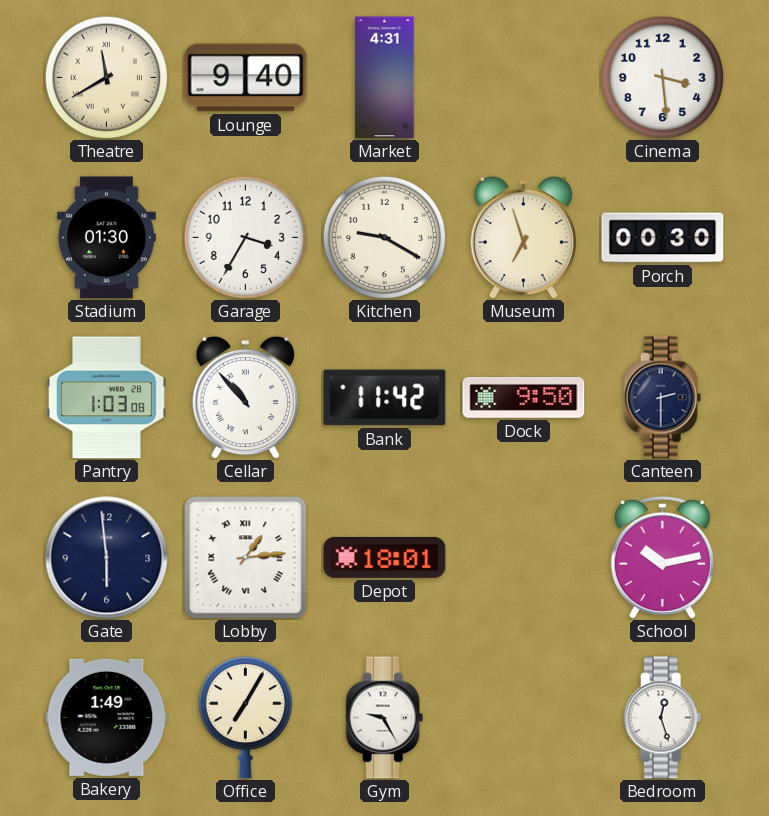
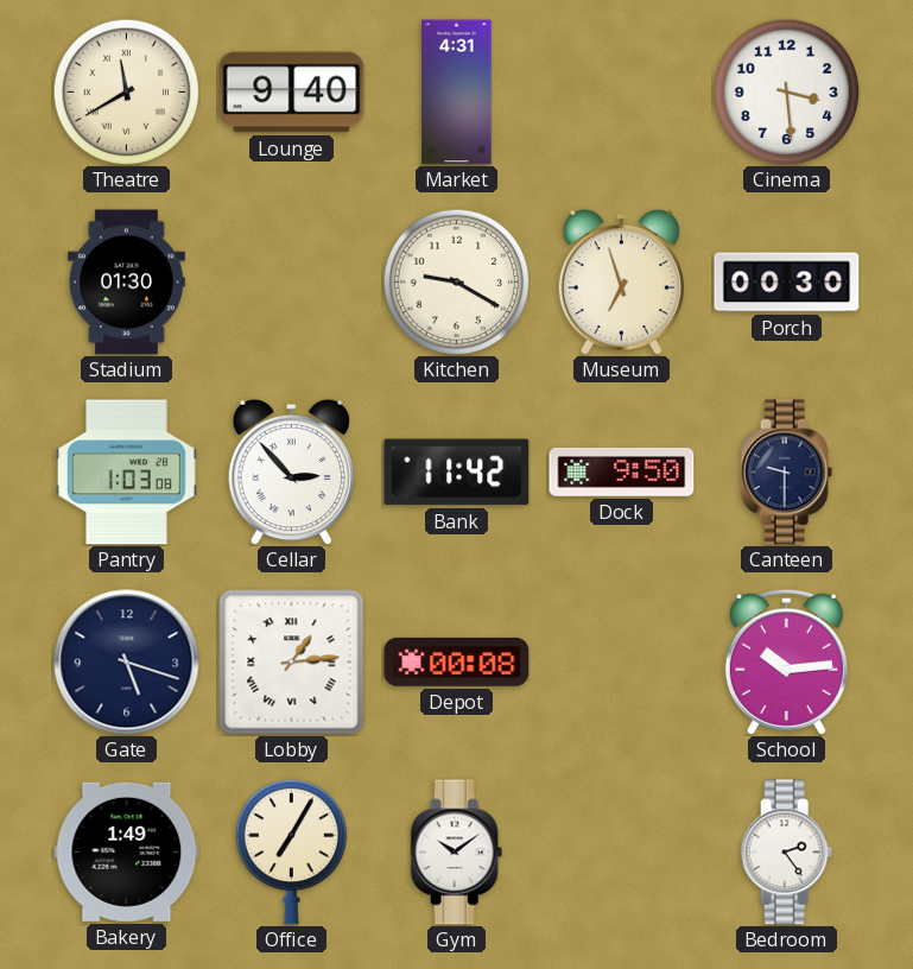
Garage: 3:35 -> none
Cellar: 10:53 -> 2:53
Canteen: 2:30 -> 9:30
Gate: 5:59 -> 5:18
Depot: 18:01 -> 00:08
School: 10:13 -> 10:14
Gym: 9:25 -> 10:09
Bedroom: 12:27 -> 2:24
